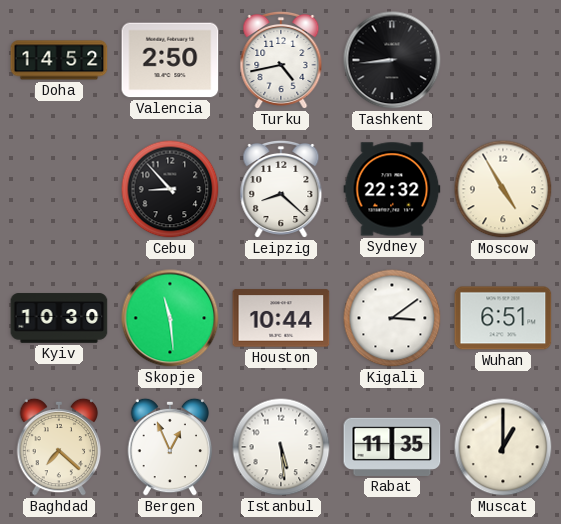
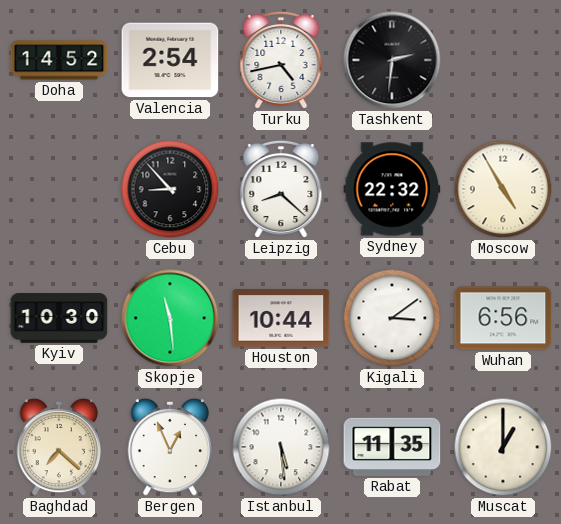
Valencia: 2:50 -> 2:54
Tashkent: 8:44 -> 2:31
Wuhan: 6:51 -> 6:56
